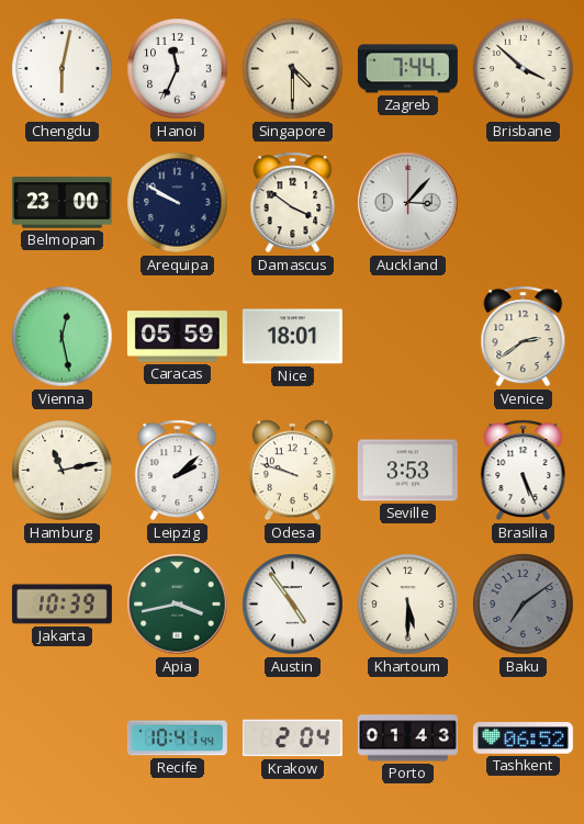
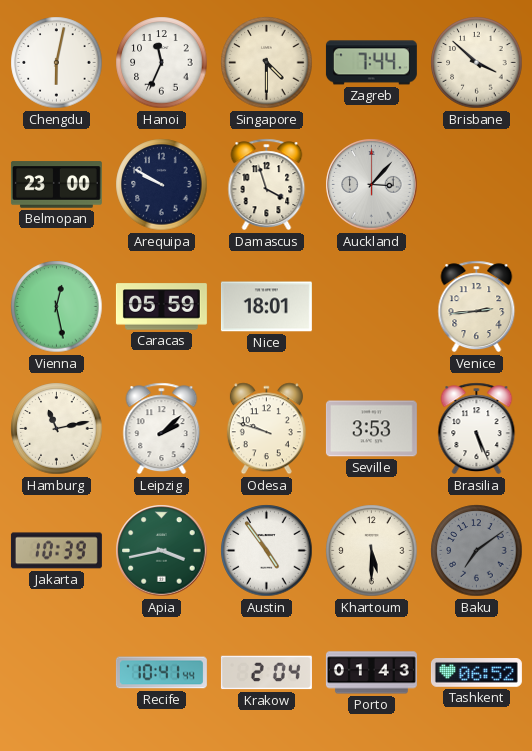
Damascus: 3:51 -> 3:57
Venice: 2:39 -> 2:44
